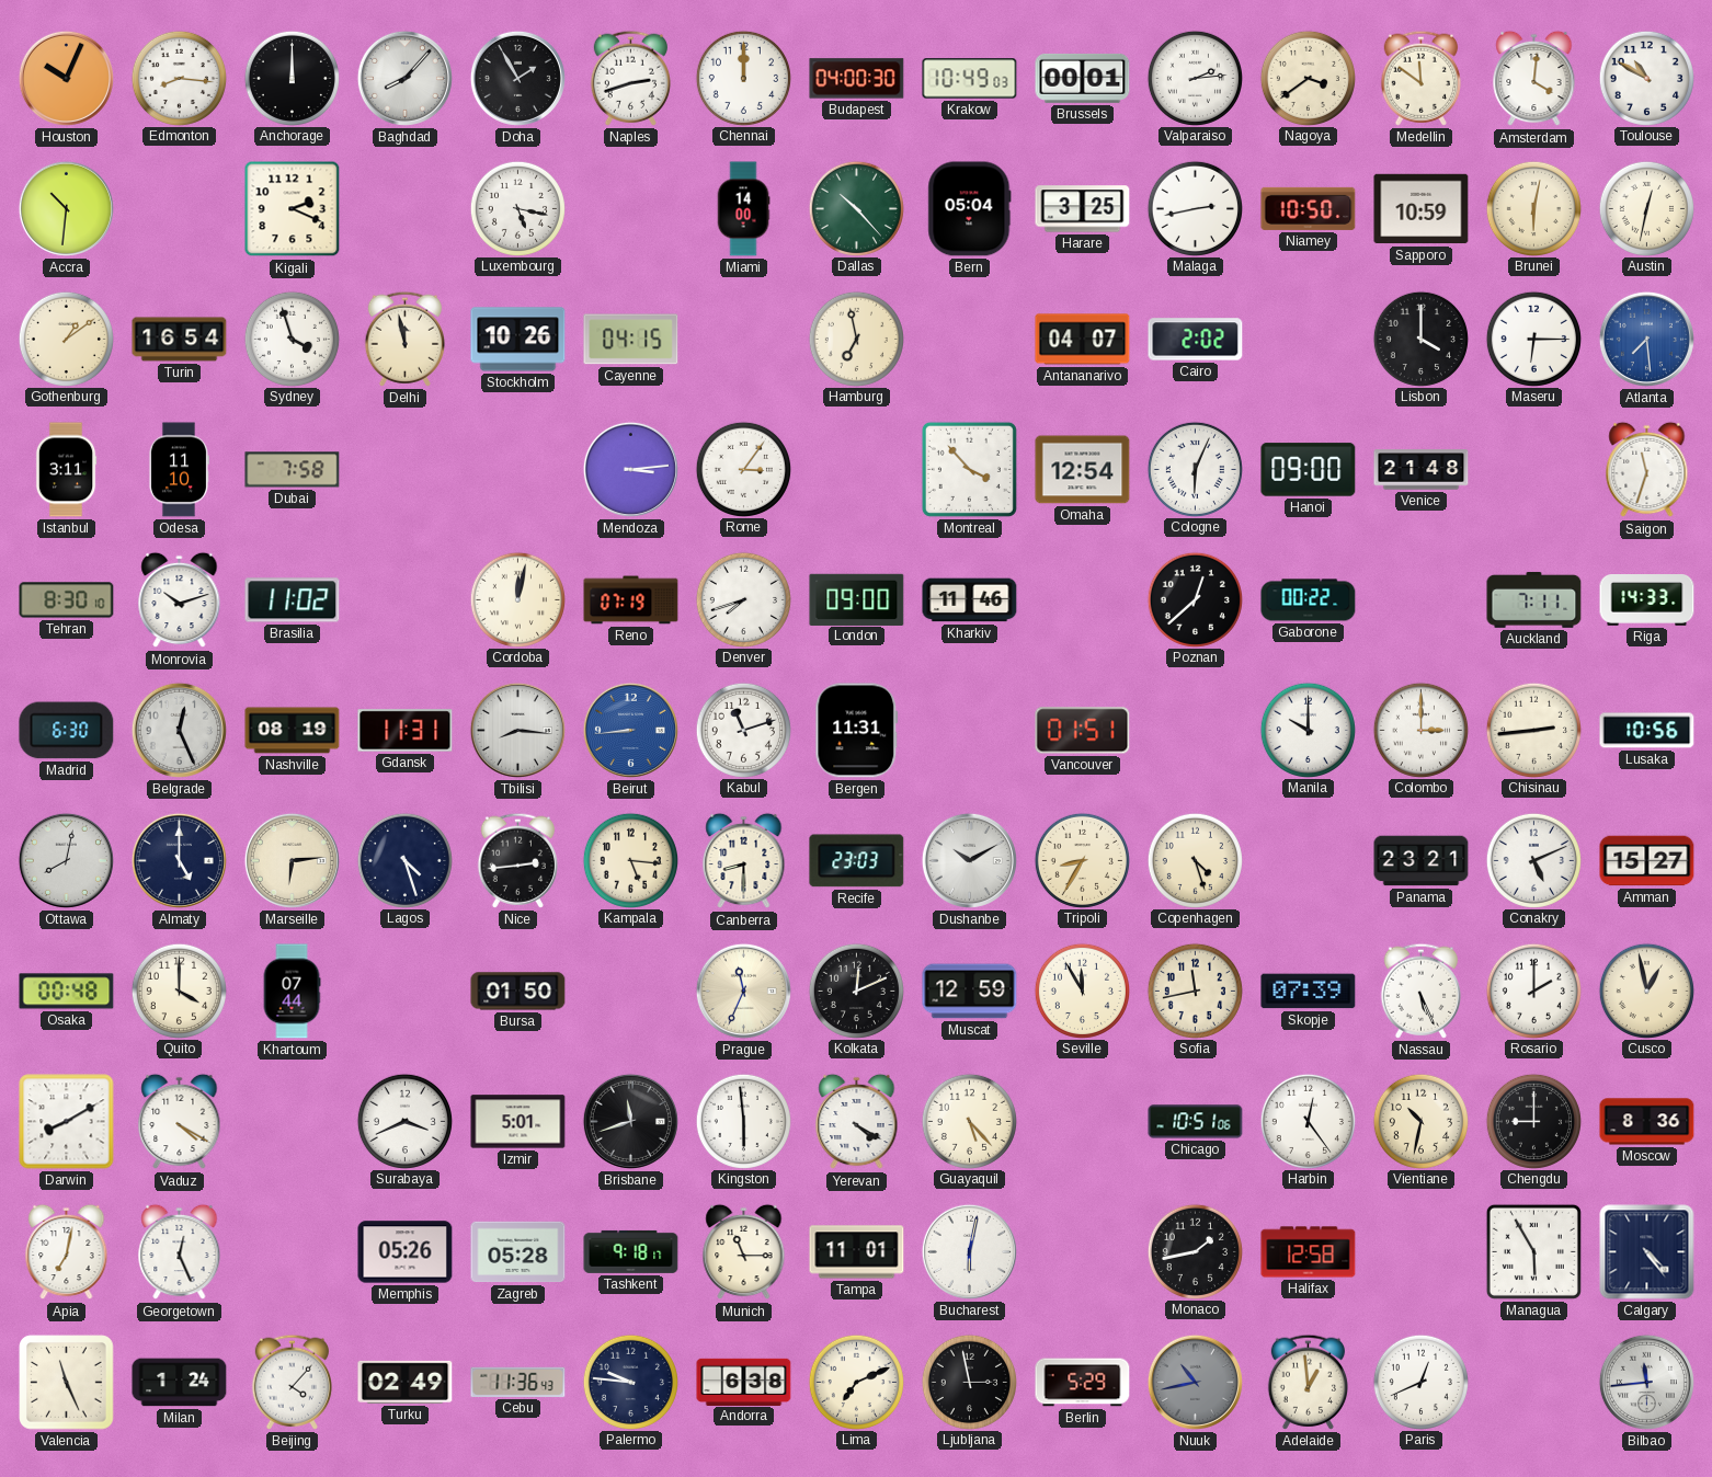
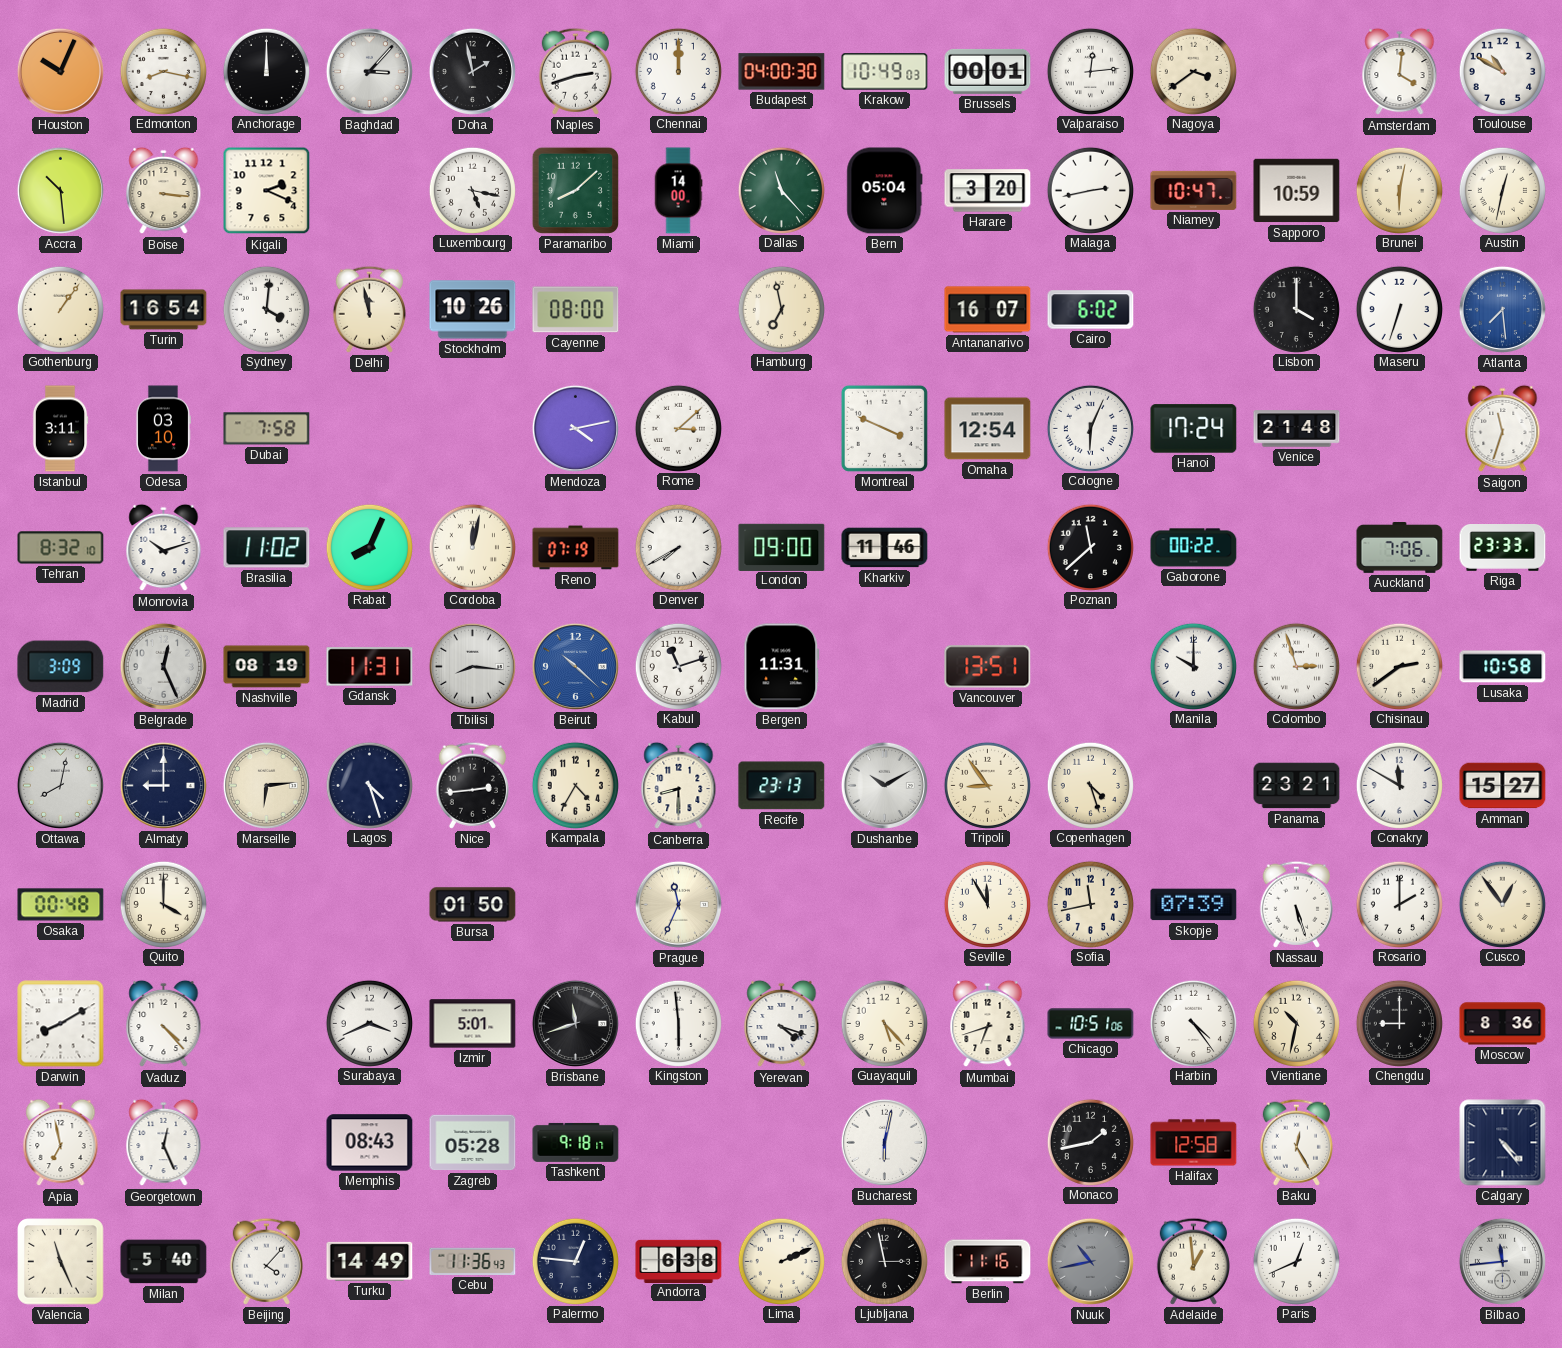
Edmonton: 8:16 -> 8:17
Baghdad: 8:07 -> 3:07
Doha: 1:55 -> 1:58
Valparaiso: 2:14 -> 12:14
Medellin: 11:51 -> none
Accra: 10:31 -> 10:29
Boise: none -> 3:16
Paramaribo: none -> 8:08
Dallas: 10:23 -> 11:23
Harare: 3:25 -> 3:20
Niamey: 10:50 -> 10:47
Gothenburg: 1:09 -> 1:06
Sydney: 3:57 -> 4:01
Cayenne: 04:15 -> 08:00
Antananarivo: 04:07 -> 16:07
Cairo: 2:02 -> 6:02
Maseru: 6:15 -> 6:33
Odesa: 11:10 -> 03:10
Mendoza: 3:14 -> 4:13
Rome: 3:06 -> 3:08
Montreal: 3:53 -> 3:49
Hanoi: 09:00 -> 17:24
Tehran: 8:30 -> 8:32
Rabat: none -> 8:04
Denver: 7:42 -> 7:40
Poznan: 12:38 -> 11:38
Auckland: 7:11 -> 7:06
Riga: 14:33 -> 23:33
Madrid: 6:30 -> 3:09
Beirut: 8:44 -> 10:22
Vancouver: 01:51 -> 13:51
Colombo: 3:00 -> 2:57
Chisinau: 2:44 -> 2:39
Lusaka: 10:56 -> 10:58
Almaty: 5:00 -> 9:00
Kampala: 5:16 -> 4:35
Recife: 23:03 -> 23:13
Tripoli: 8:35 -> 8:54
Conakry: 5:11 -> 11:50
Khartoum: 07:44 -> none
Kolkata: 12:11 -> none
Muscat: 12:59 -> none
Nassau: 5:26 -> 5:27
Cusco: 12:58 -> 12:54
Vaduz: 4:20 -> 4:23
Yerevan: 4:20 -> 4:18
Mumbai: none -> 6:42
Harbin: 12:24 -> 4:24
Apia: 7:02 -> 6:58
Memphis: 05:26 -> 08:43
Munich: 11:15 -> none
Tampa: 11:01 -> none
Baku: none -> 12:25
Managua: 5:55 -> none
Milan: 1:24 -> 5:40
Turku: 02:49 -> 14:49
Palermo: 9:46 -> 12:46
Lima: 7:11 -> 2:11
Berlin: 5:29 -> 11:16
